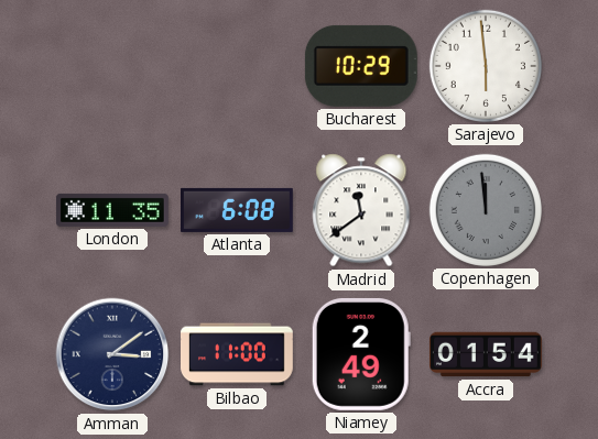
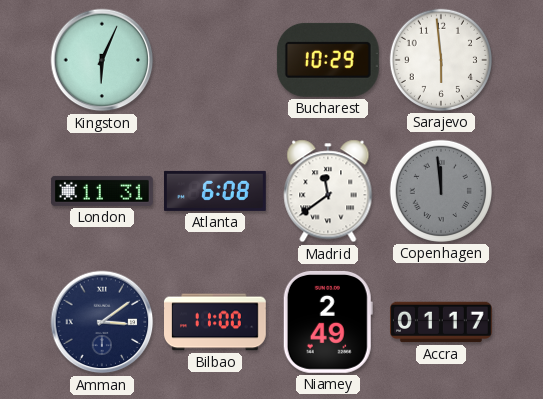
Kingston: none -> 6:04
London: 11:35 -> 11:31
Accra: 01:54 -> 01:17
